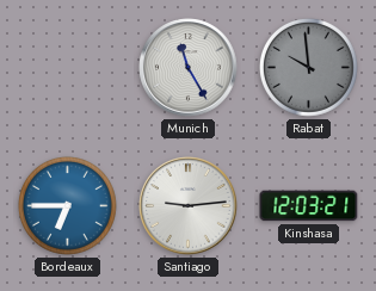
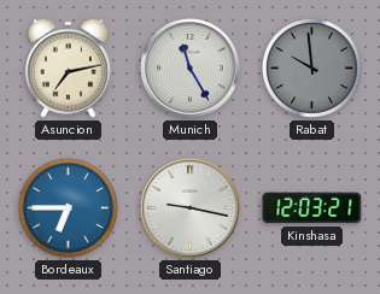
Asuncion: none -> 7:13
Santiago: 9:14 -> 9:17
